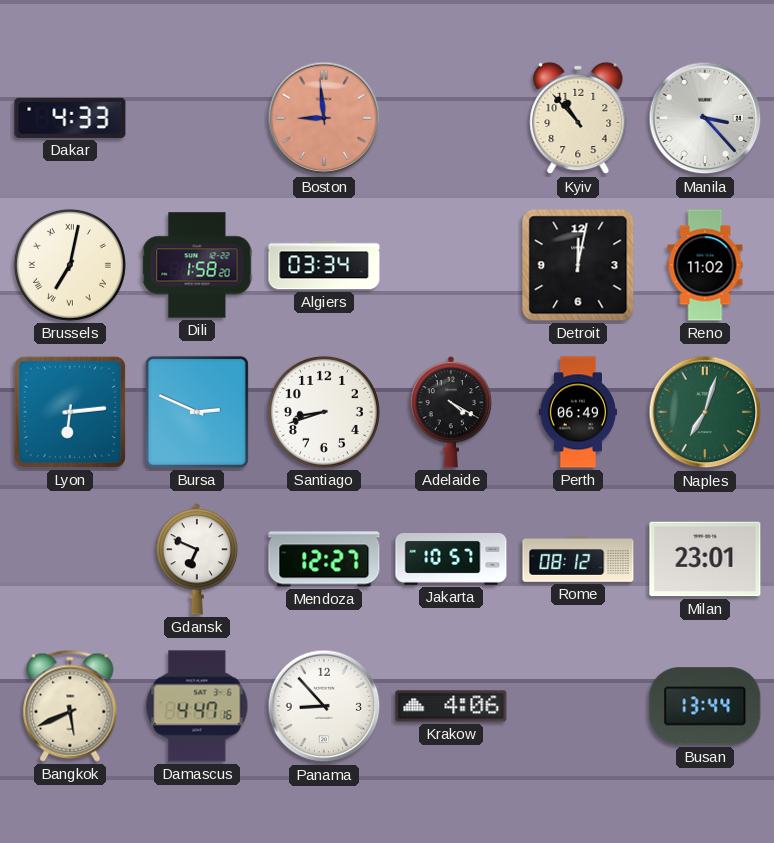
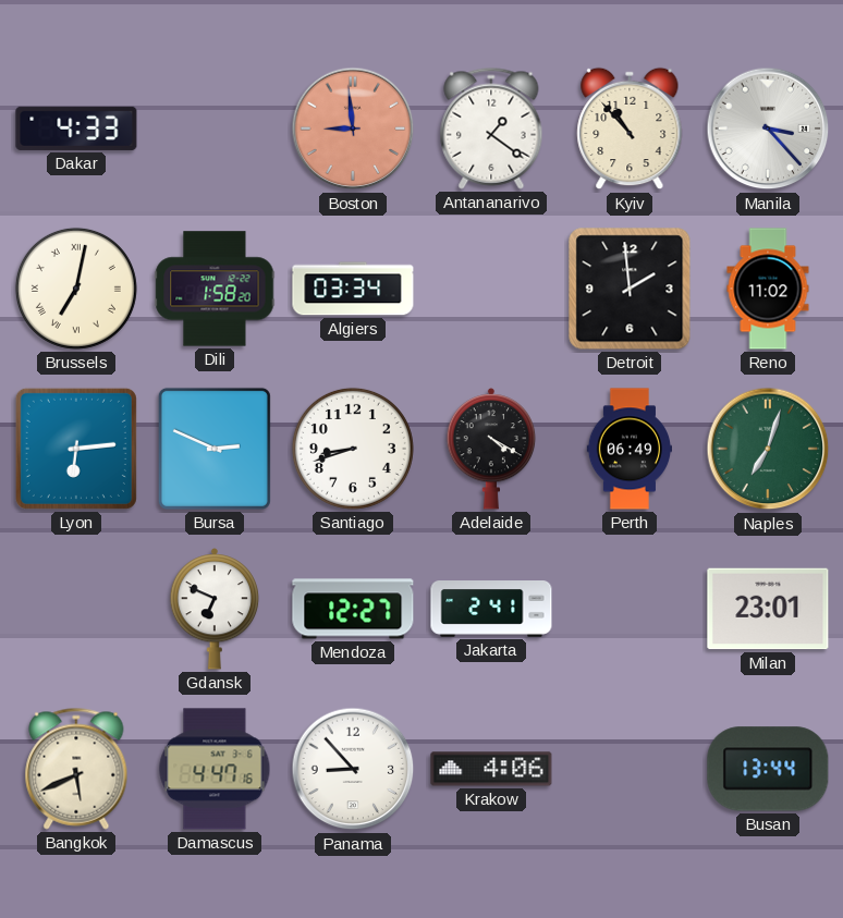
Antananarivo: none -> 1:21
Detroit: 12:02 -> 1:59
Jakarta: 10:57 -> 2:41
Rome: 08:12 -> none
